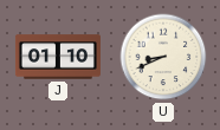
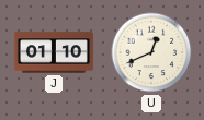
U: 8:41 -> 12:41
